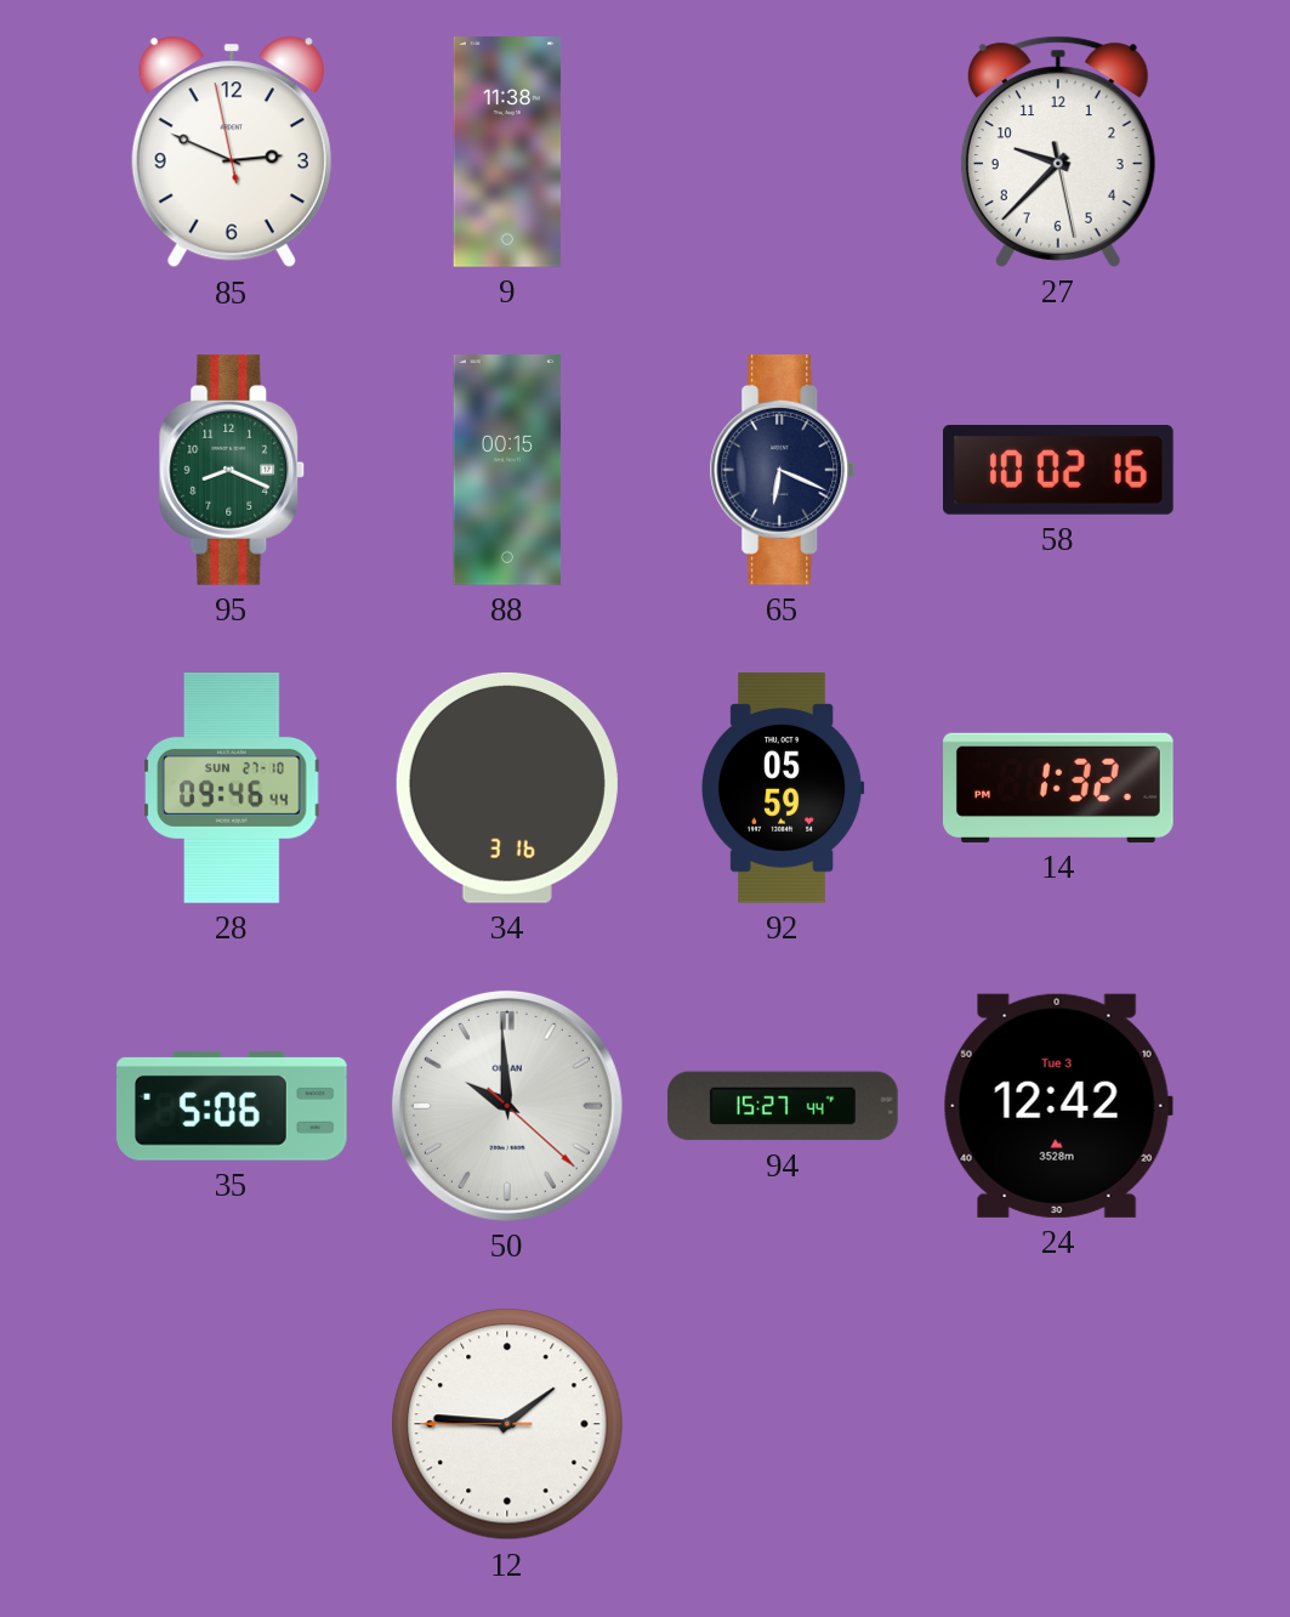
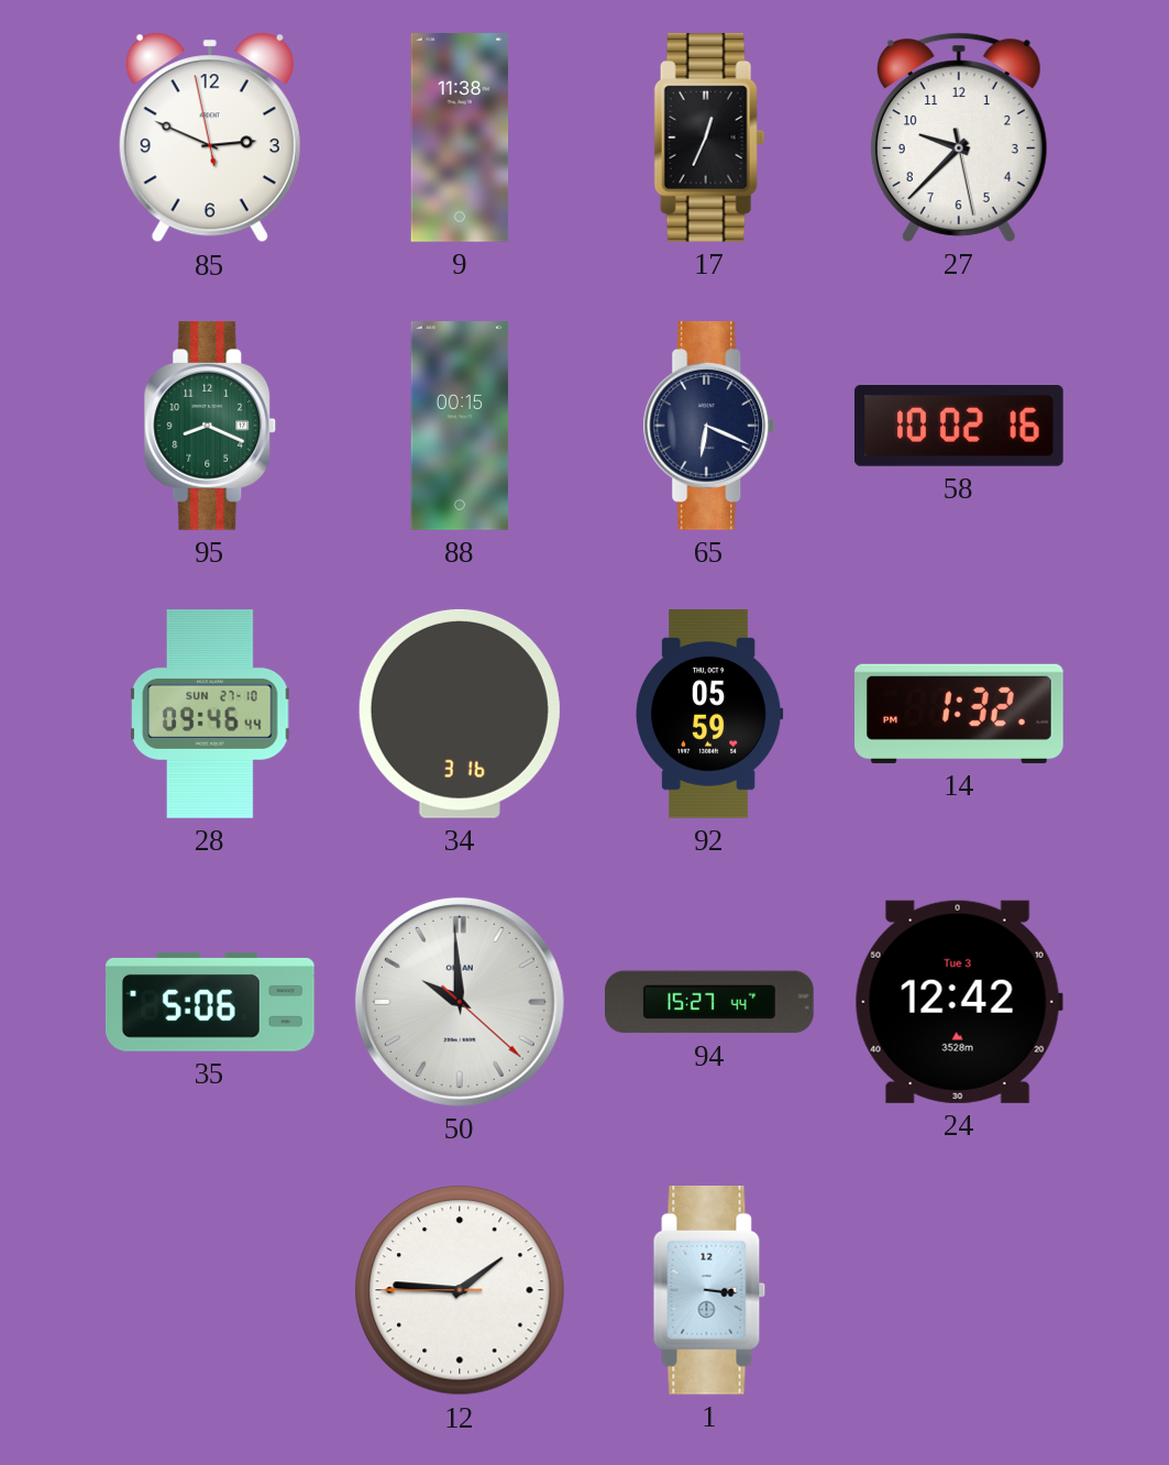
17: none -> 12:34
1: none -> 3:16
